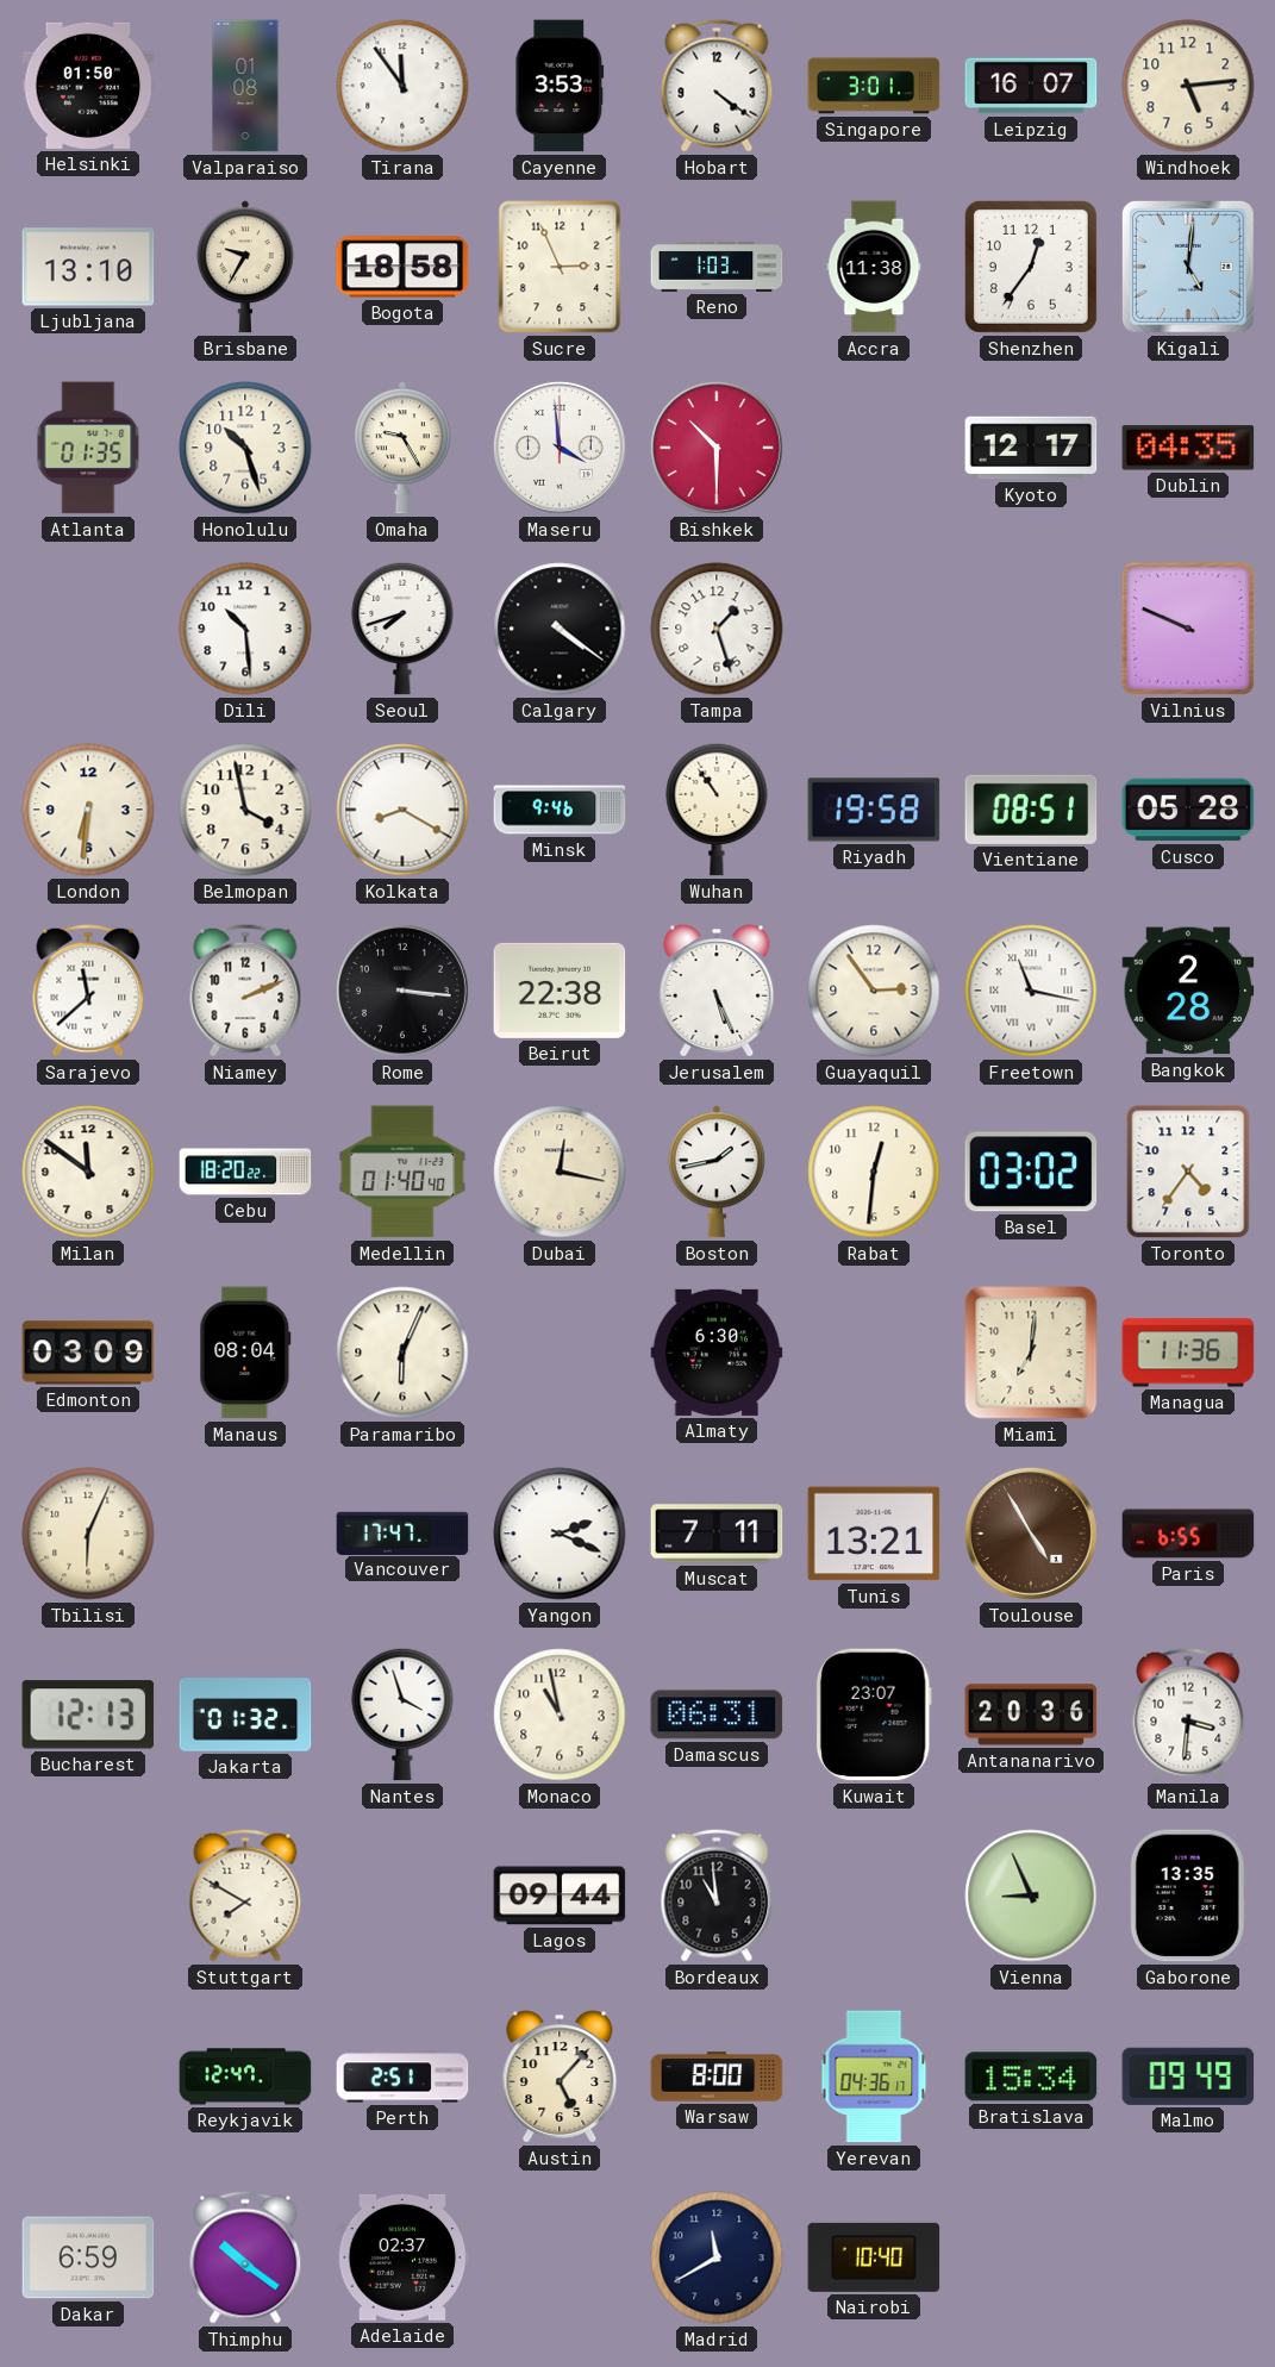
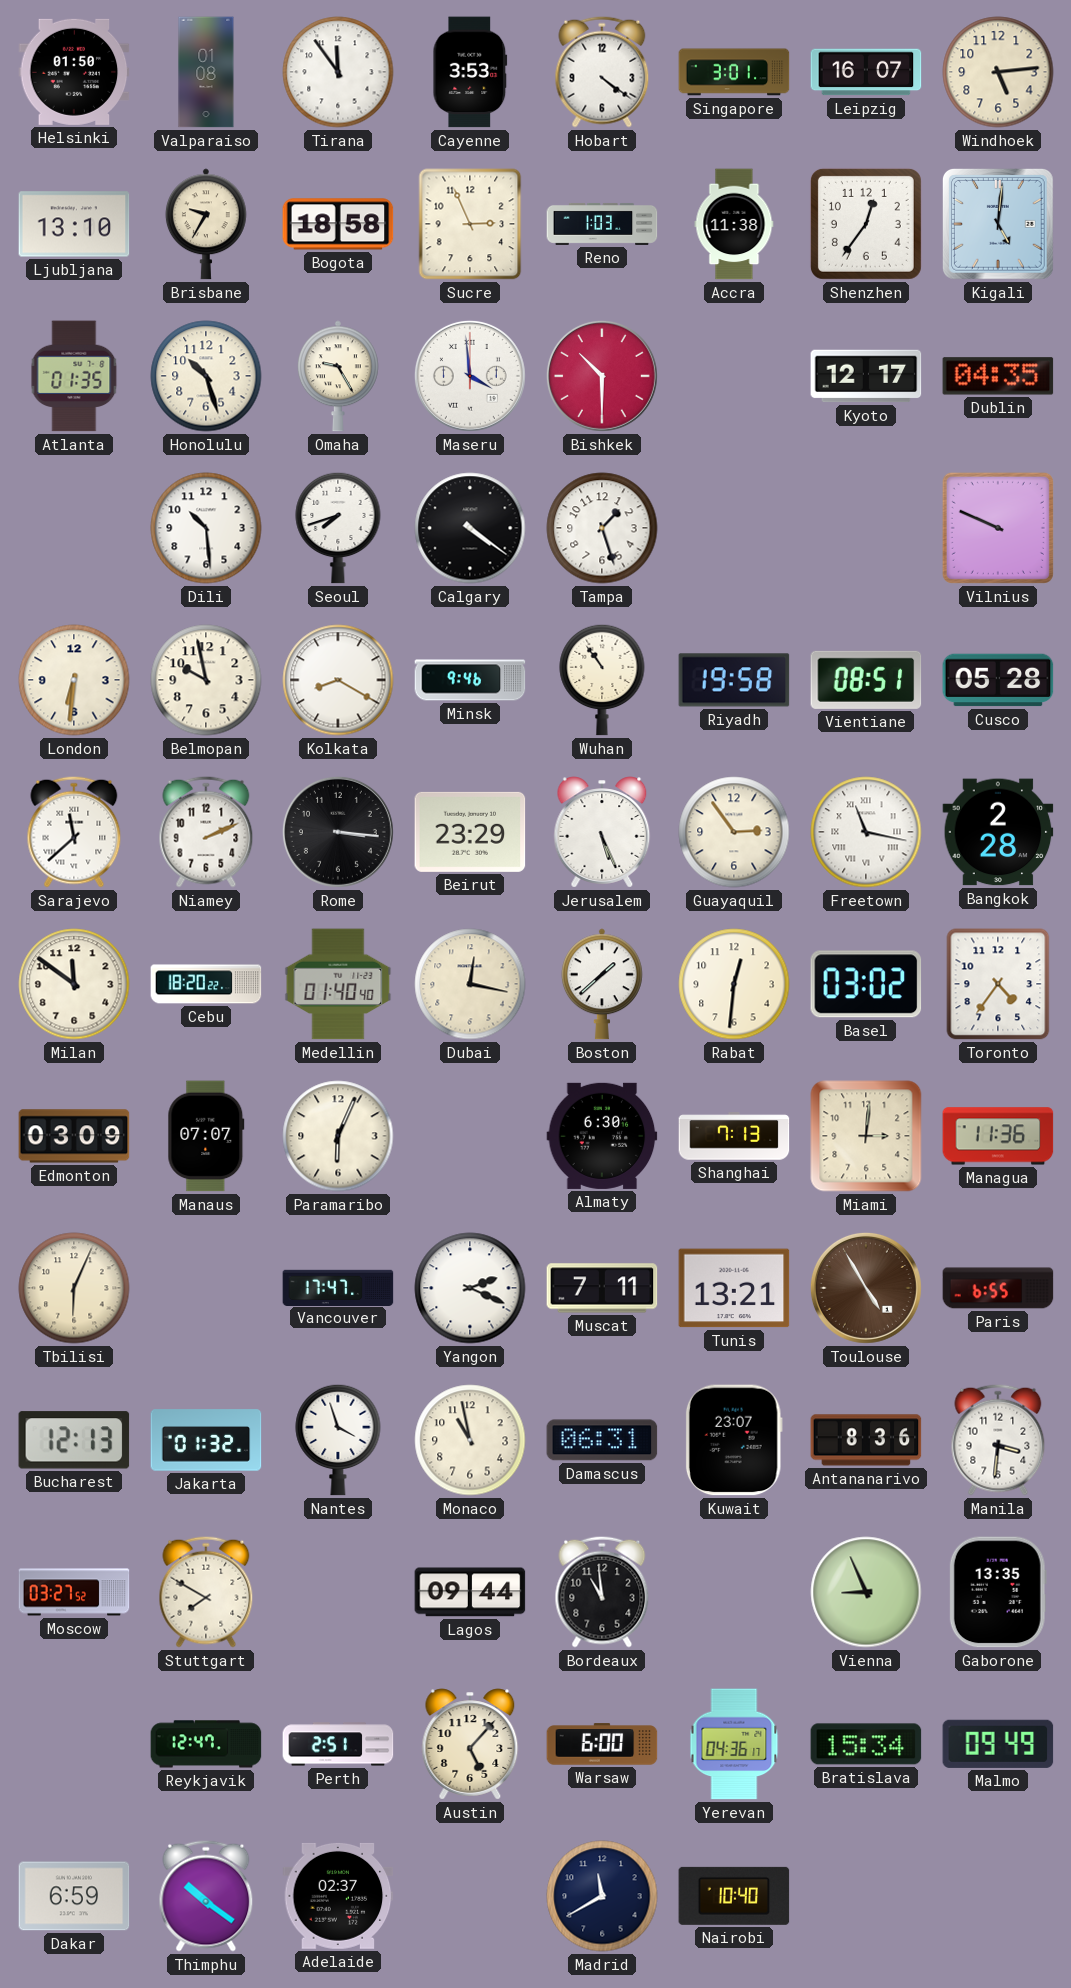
Belmopan: 3:58 -> 9:58
Beirut: 22:38 -> 23:29
Boston: 1:43 -> 1:38
Manaus: 08:04 -> 07:07
Shanghai: none -> 7:13
Miami: 7:01 -> 3:01
Antananarivo: 20:36 -> 8:36
Moscow: none -> 03:27
Warsaw: 8:00 -> 6:00
